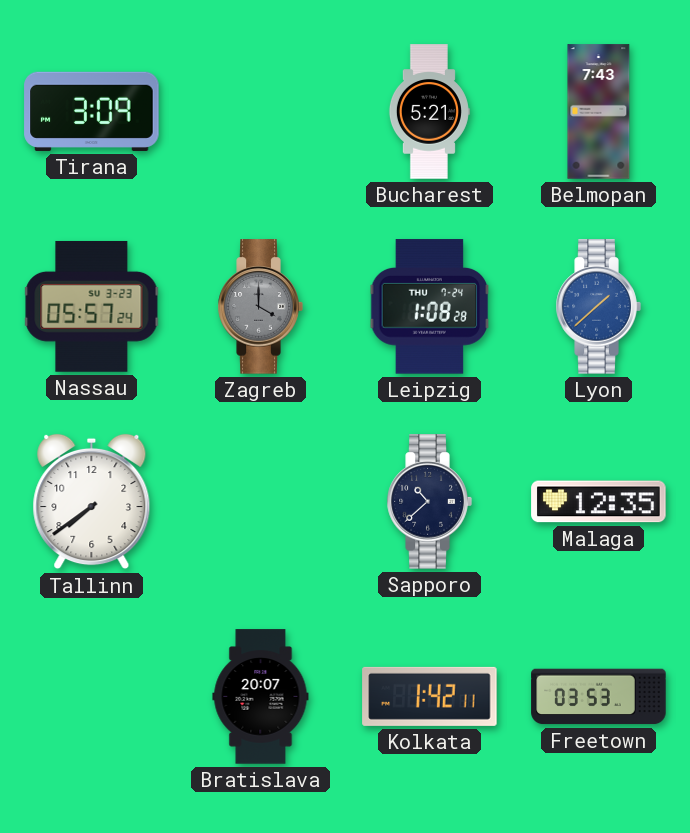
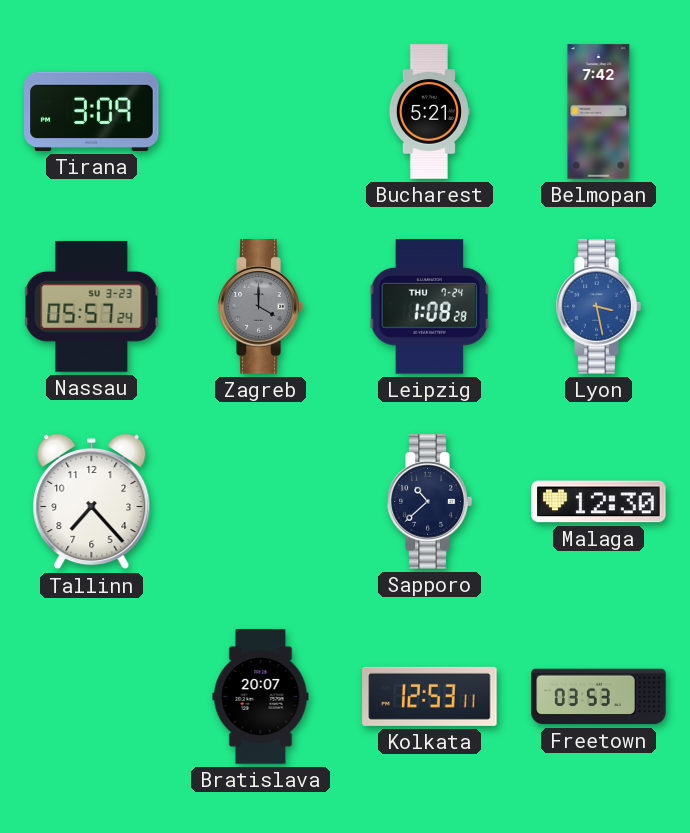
Belmopan: 7:43 -> 7:42
Lyon: 1:38 -> 3:28
Tallinn: 7:39 -> 7:23
Malaga: 12:35 -> 12:30
Kolkata: 1:42 -> 12:53
